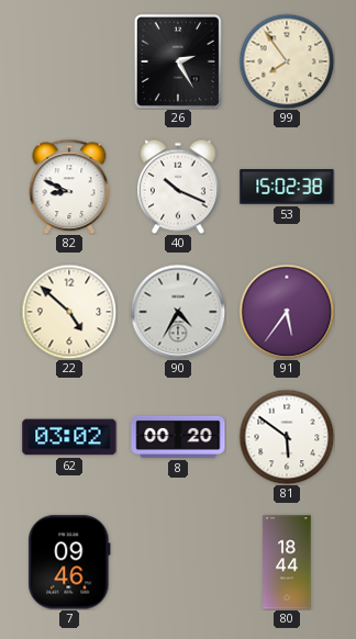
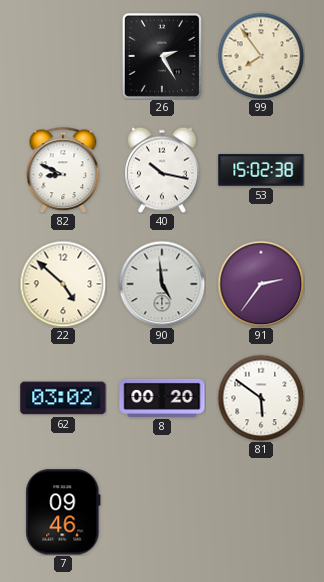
40: 10:19 -> 10:17
90: 4:35 -> 4:59
91: 5:36 -> 2:36
80: 18:44 -> none
